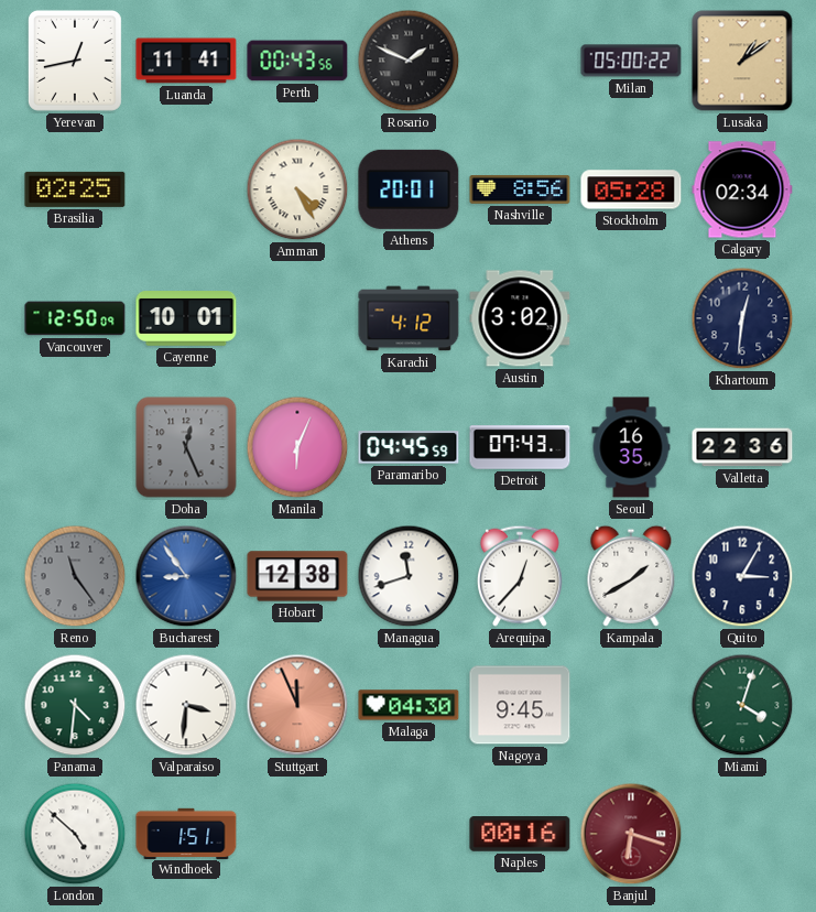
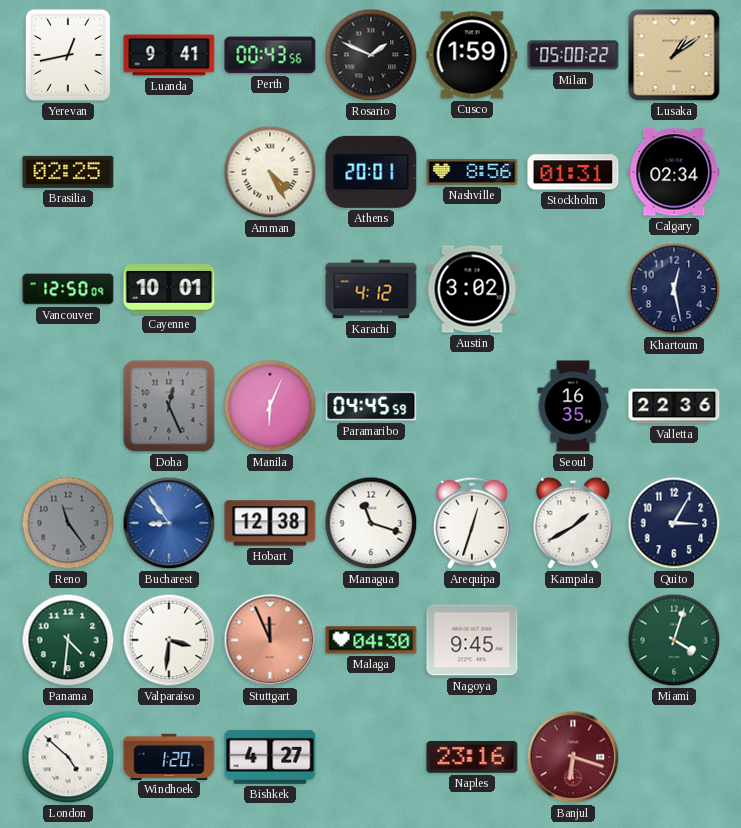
Luanda: 11:41 -> 9:41
Cusco: none -> 1:59
Stockholm: 05:28 -> 01:31
Khartoum: 12:31 -> 12:28
Detroit: 07:43 -> none
Managua: 11:42 -> 11:18
Arequipa: 12:37 -> 12:33
Windhoek: 1:51 -> 1:20
Bishkek: none -> 4:27
Naples: 00:16 -> 23:16
